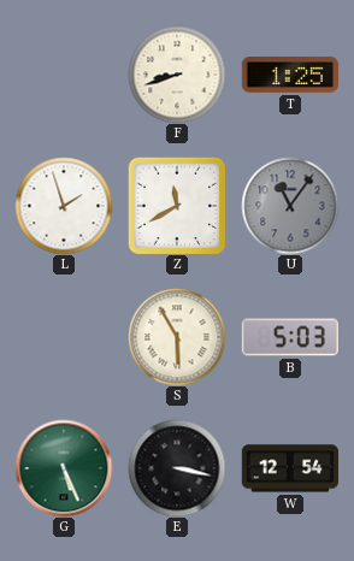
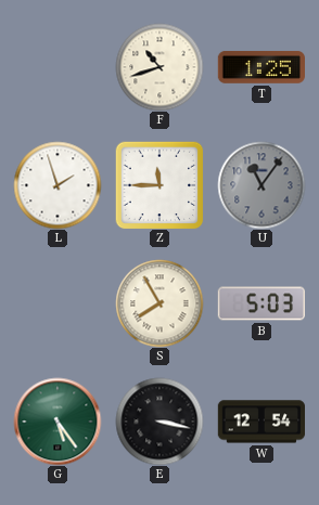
F: 8:42 -> 10:42
Z: 11:40 -> 11:45
S: 5:55 -> 7:55
G: 5:26 -> 5:24
